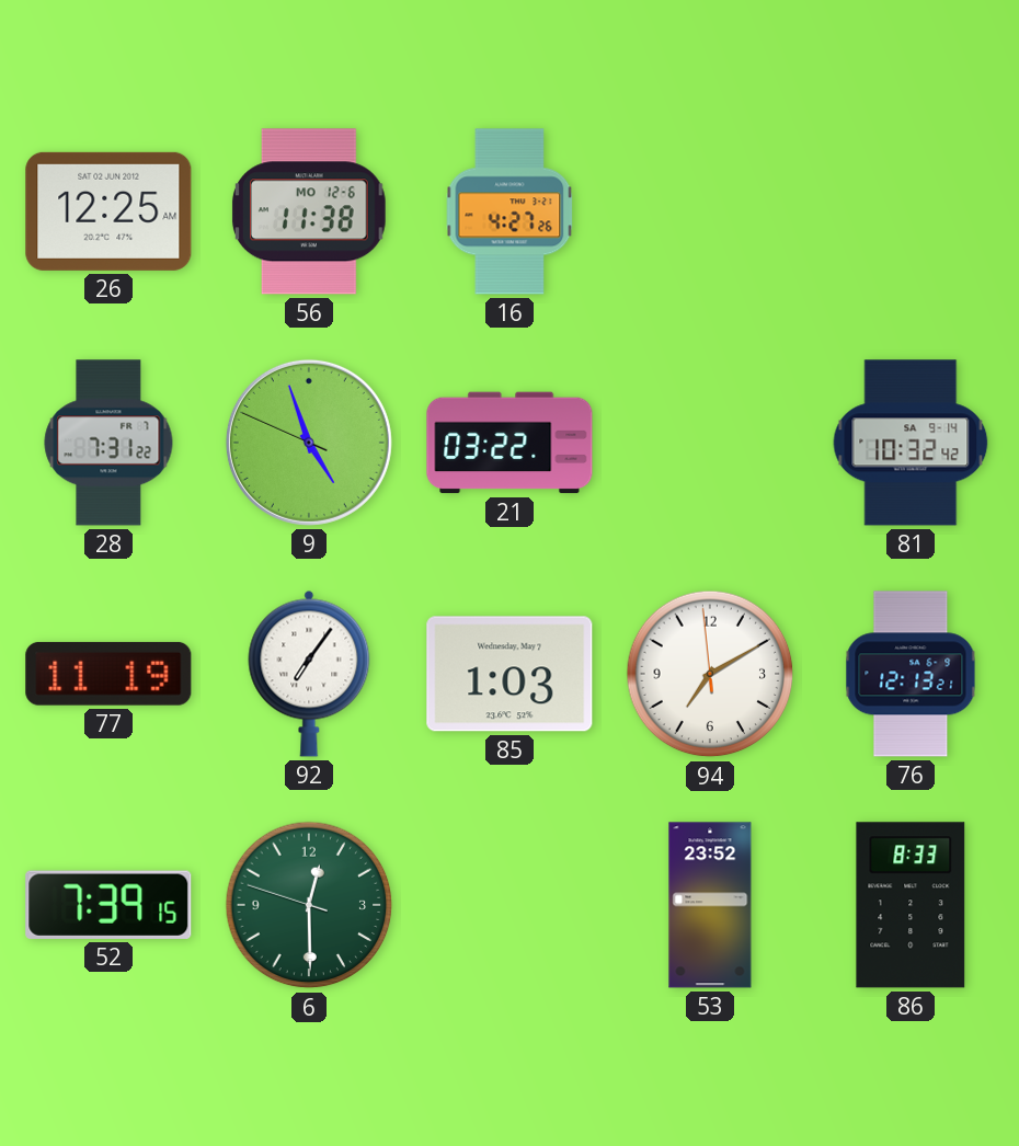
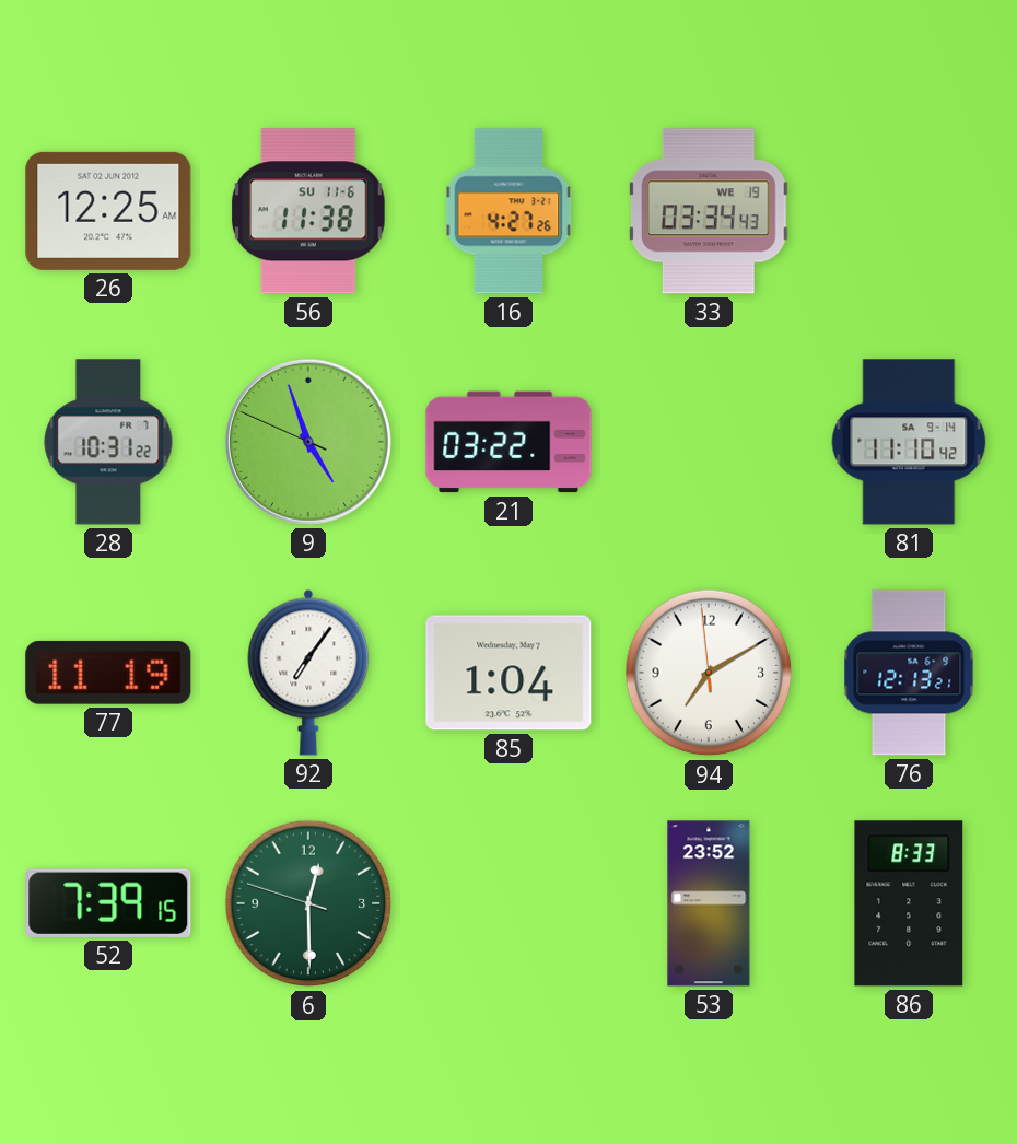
56 date: MO 12-6 -> SU 11-6
33: none -> 03:34
28: 7:31 -> 10:31
81: 10:32 -> 11:10
85: 1:03 -> 1:04
